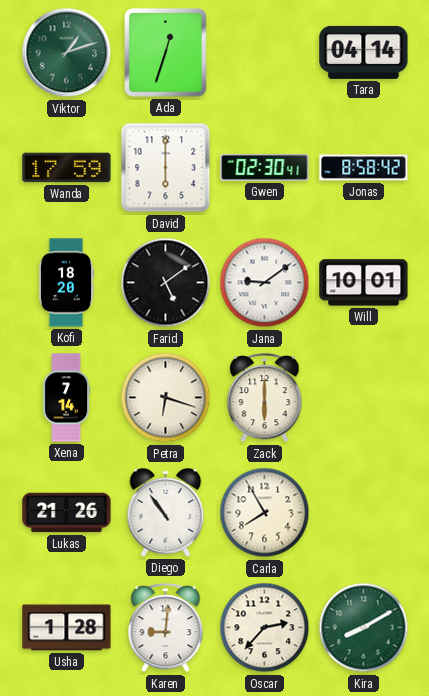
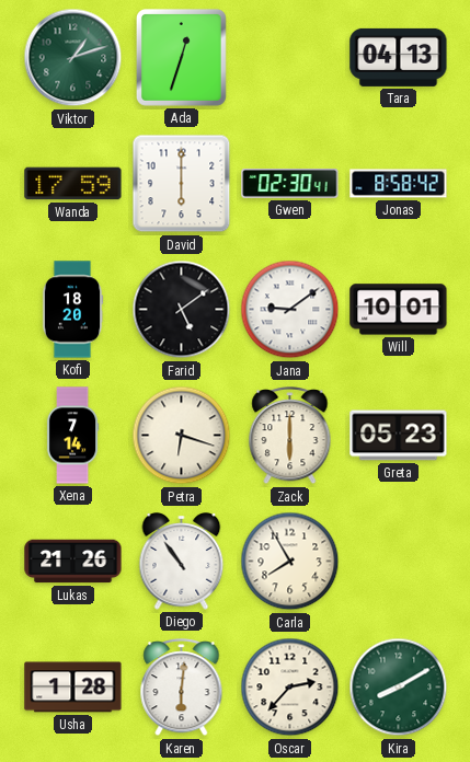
Tara: 04:14 -> 04:13
Greta: none -> 05:23
Karen: 9:01 -> 6:01
